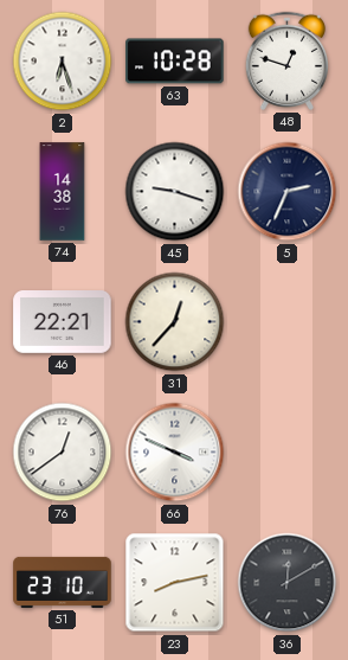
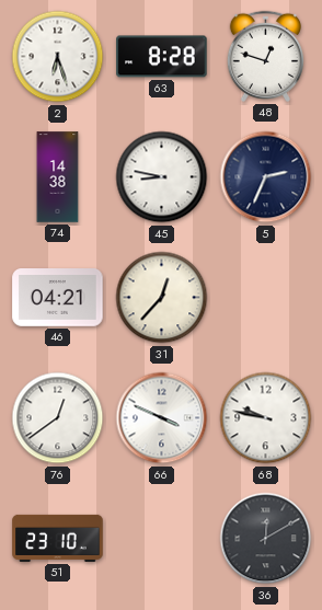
63: 10:28 -> 8:28
45: 9:18 -> 8:47
46: 22:21 -> 04:21
68: none -> 9:47
23: 8:13 -> none
